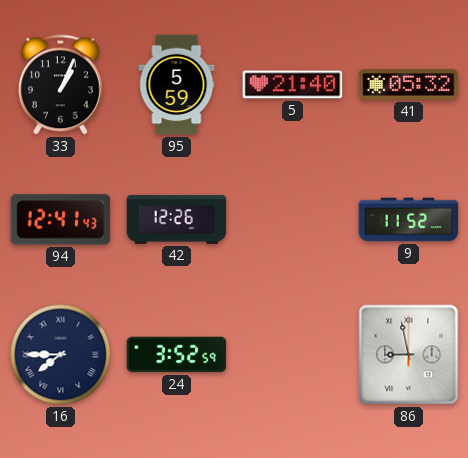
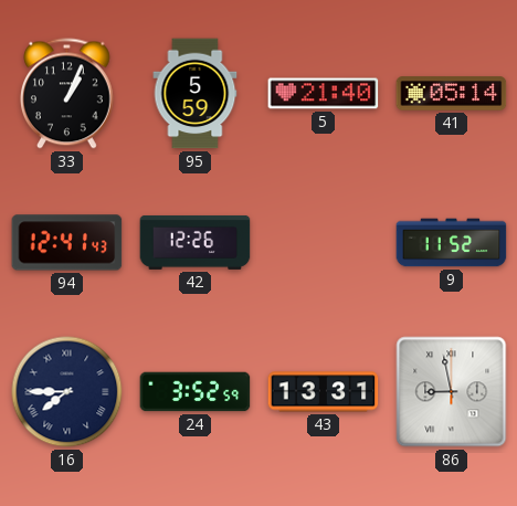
41: 05:32 -> 05:14
43: none -> 13:31
